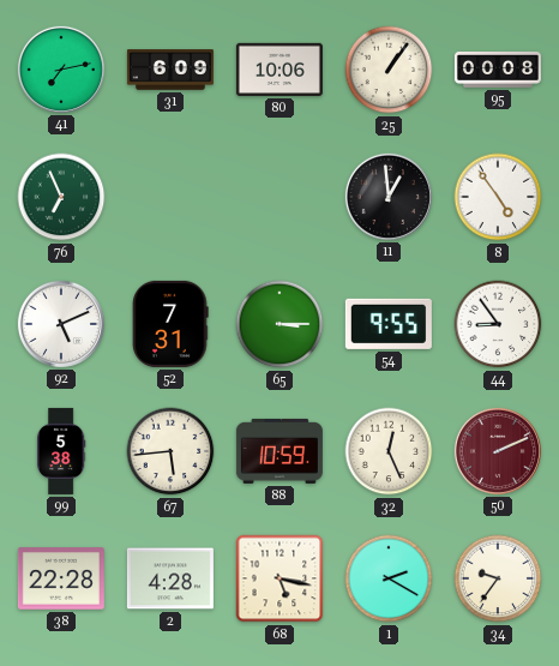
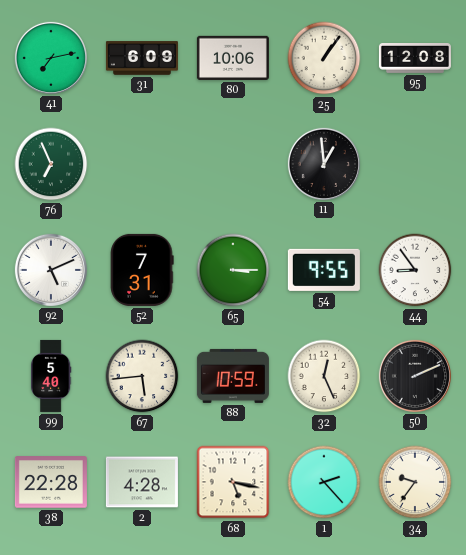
95: 00:08 -> 12:08
8: 4:54 -> none
99: 5:38 -> 5:40
50 dial: burgundy -> black
1: 2:20 -> 2:23
